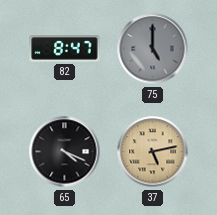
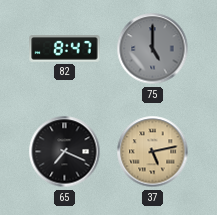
65: 4:19 -> 7:19
